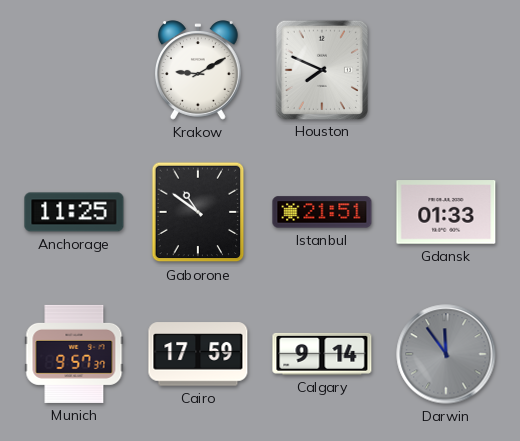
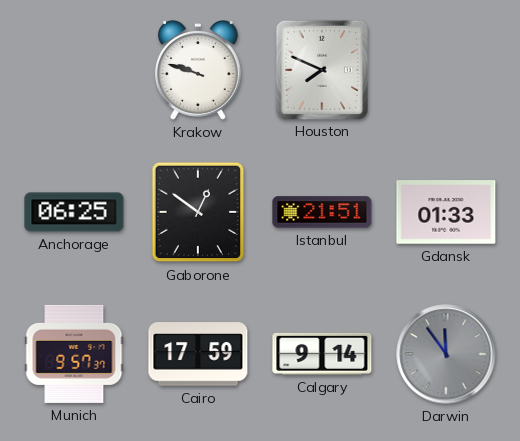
Krakow: 9:10 -> 9:48
Anchorage: 11:25 -> 06:25
Gaborone: 10:51 -> 12:51
